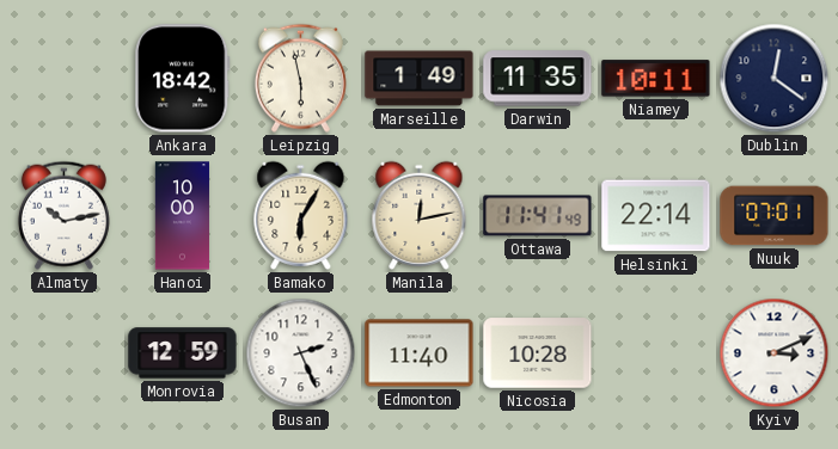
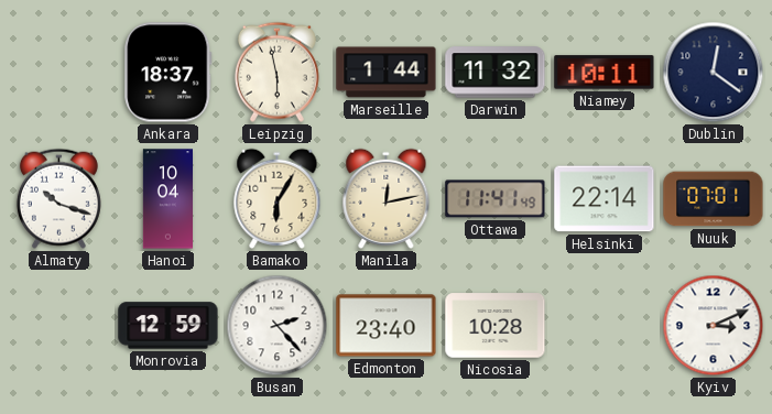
Ankara: 18:42 -> 18:37
Marseille: 1:49 -> 1:44
Darwin: 11:35 -> 11:32
Almaty: 10:13 -> 10:18
Hanoi: 10:00 -> 10:04
Busan: 2:26 -> 2:23
Edmonton: 11:40 -> 23:40
